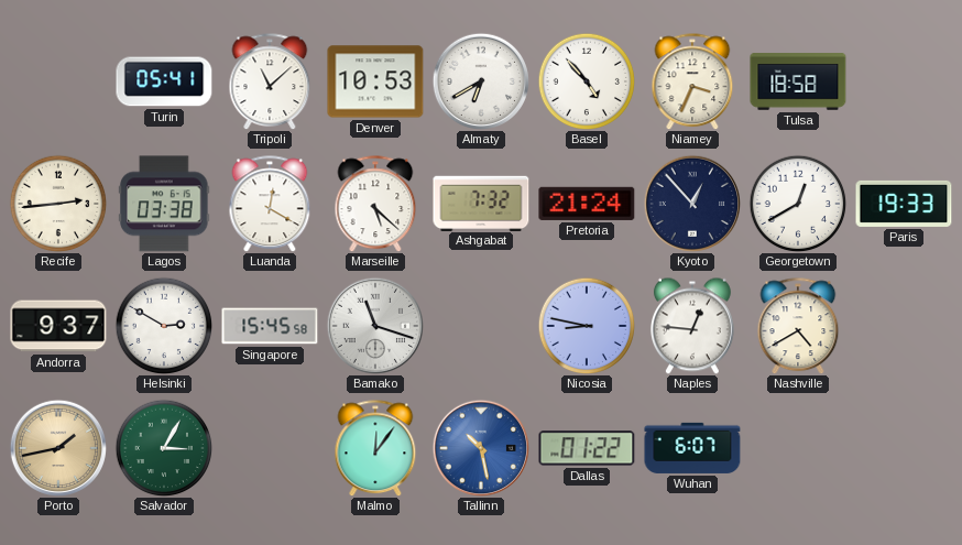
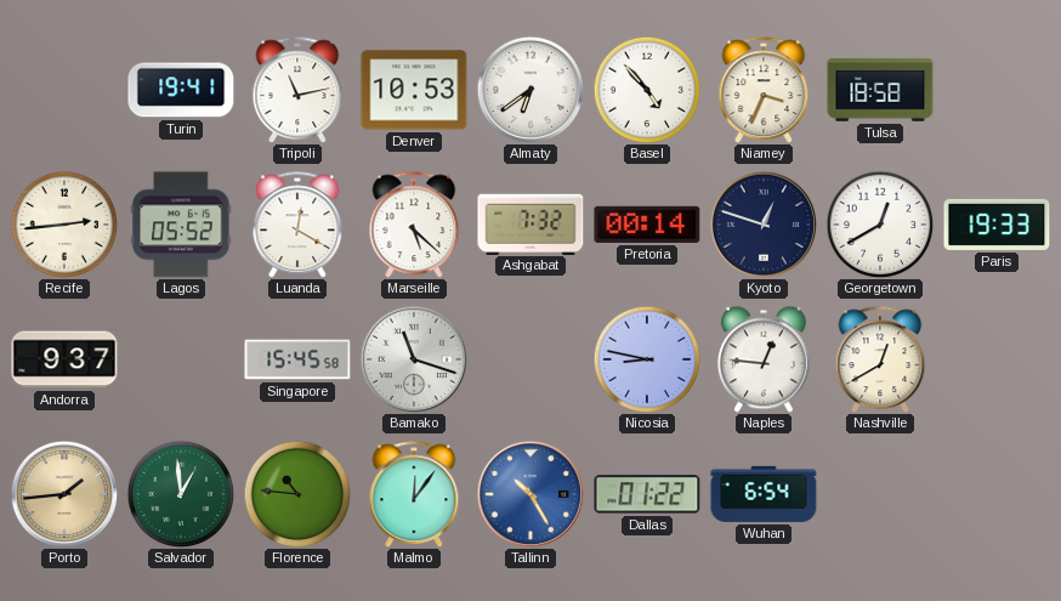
Turin: 05:41 -> 19:41
Tripoli: 11:08 -> 11:13
Almaty: 6:40 -> 6:39
Lagos: 03:38 -> 05:52
Pretoria: 21:24 -> 00:14
Kyoto: 12:53 -> 12:48
Helsinki: 2:50 -> none
Nashville: 4:40 -> 12:40
Porto: 1:43 -> 1:44
Salvador: 3:05 -> 12:59
Florence: none -> 10:46
Tallinn: 10:28 -> 10:25
Wuhan: 6:07 -> 6:54
